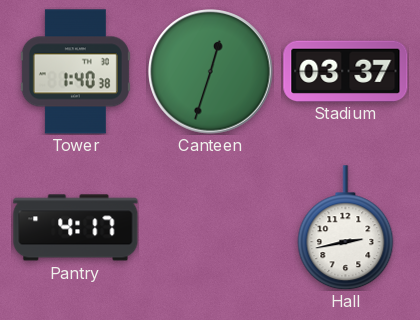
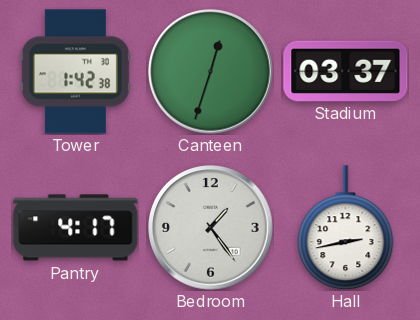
Tower: 1:40 -> 1:42
Bedroom: none -> 1:24
